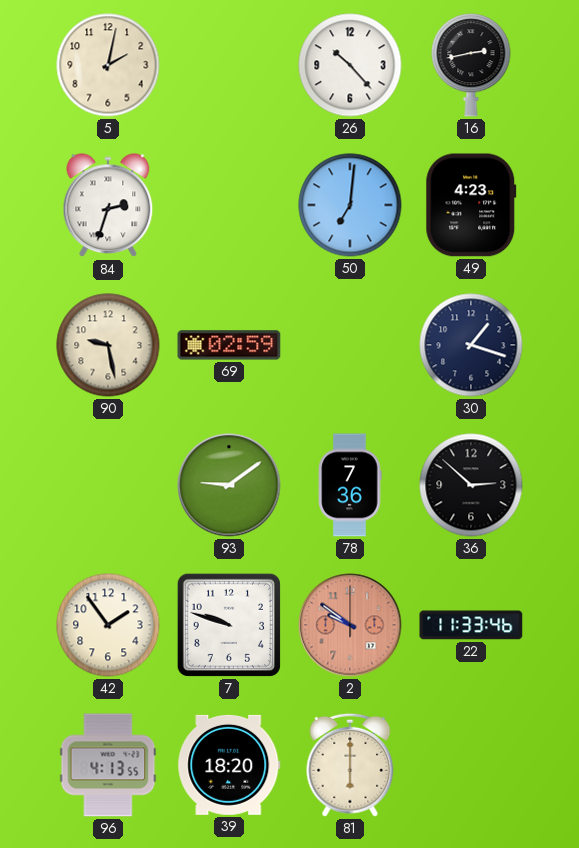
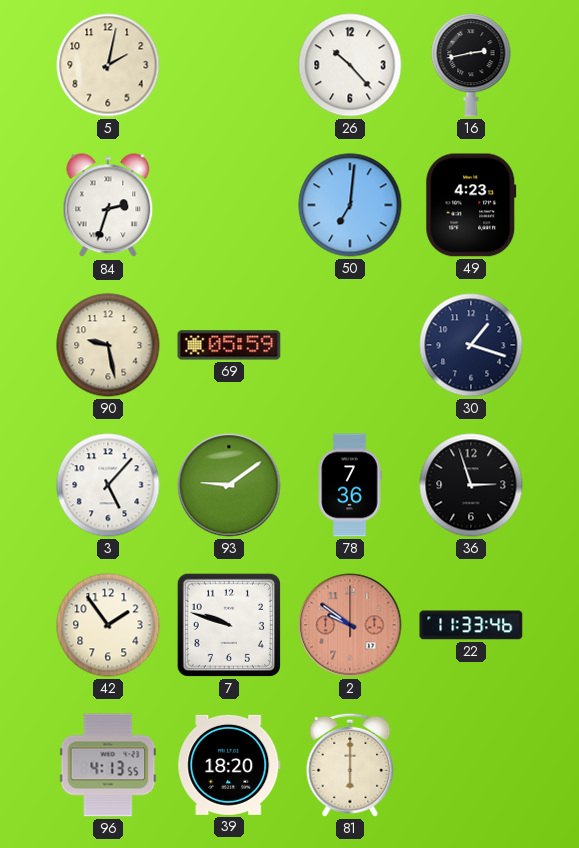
69: 02:59 -> 05:59
3: none -> 5:07
36: 2:52 -> 2:57
